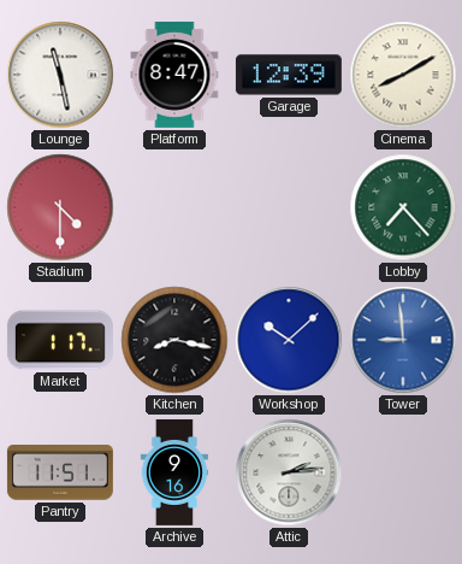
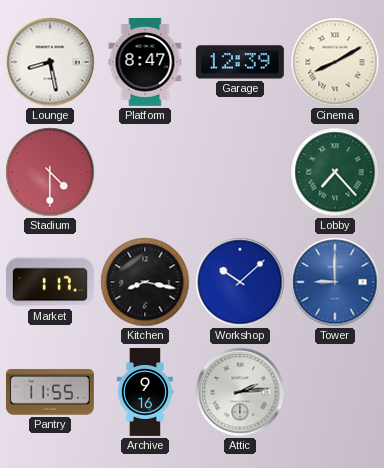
Lounge: 11:28 -> 8:28
Tower: 8:59 -> 9:00
Pantry: 11:51 -> 11:55
